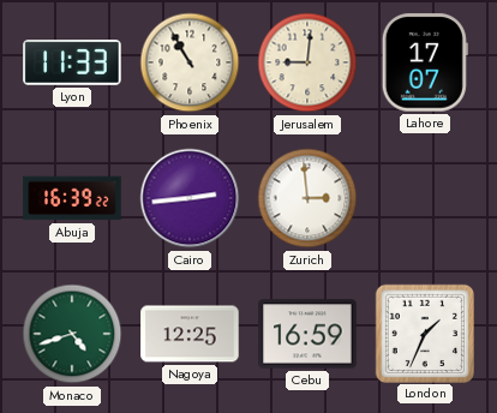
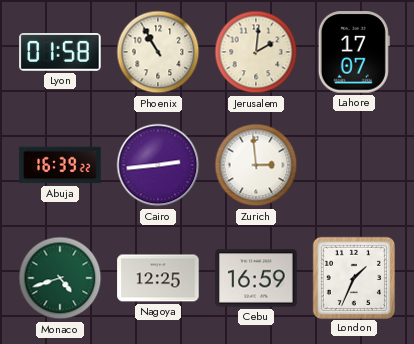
Lyon: 11:33 -> 01:58
Jerusalem: 9:01 -> 2:01
